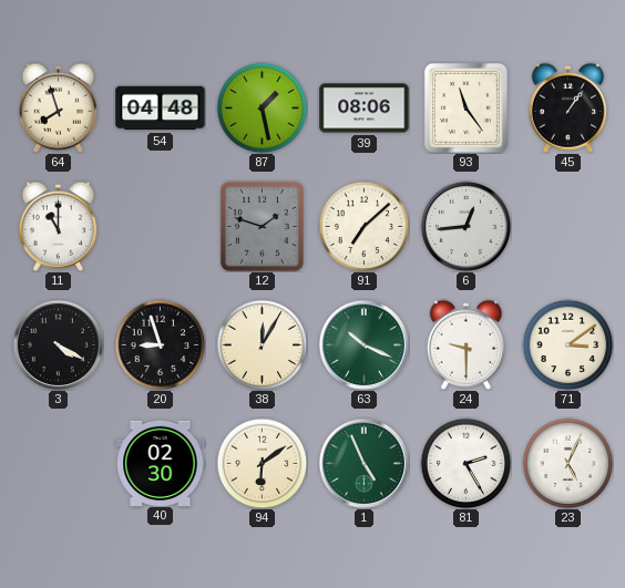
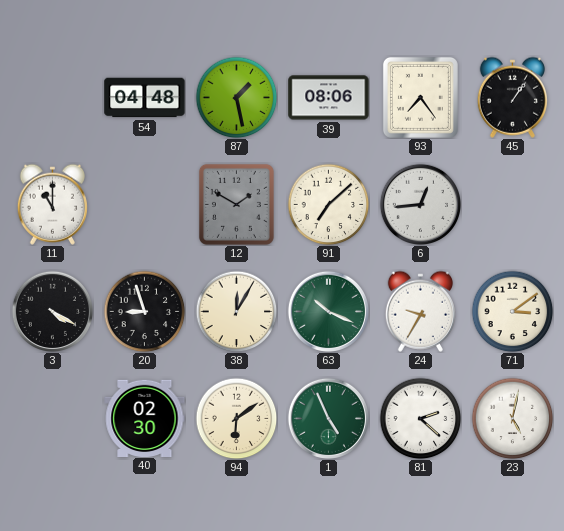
64: 7:57 -> none
93: 11:24 -> 7:24
12: 1:48 -> 1:50
24: 9:30 -> 9:35
81: 2:25 -> 2:22
23: 5:04 -> 5:02
